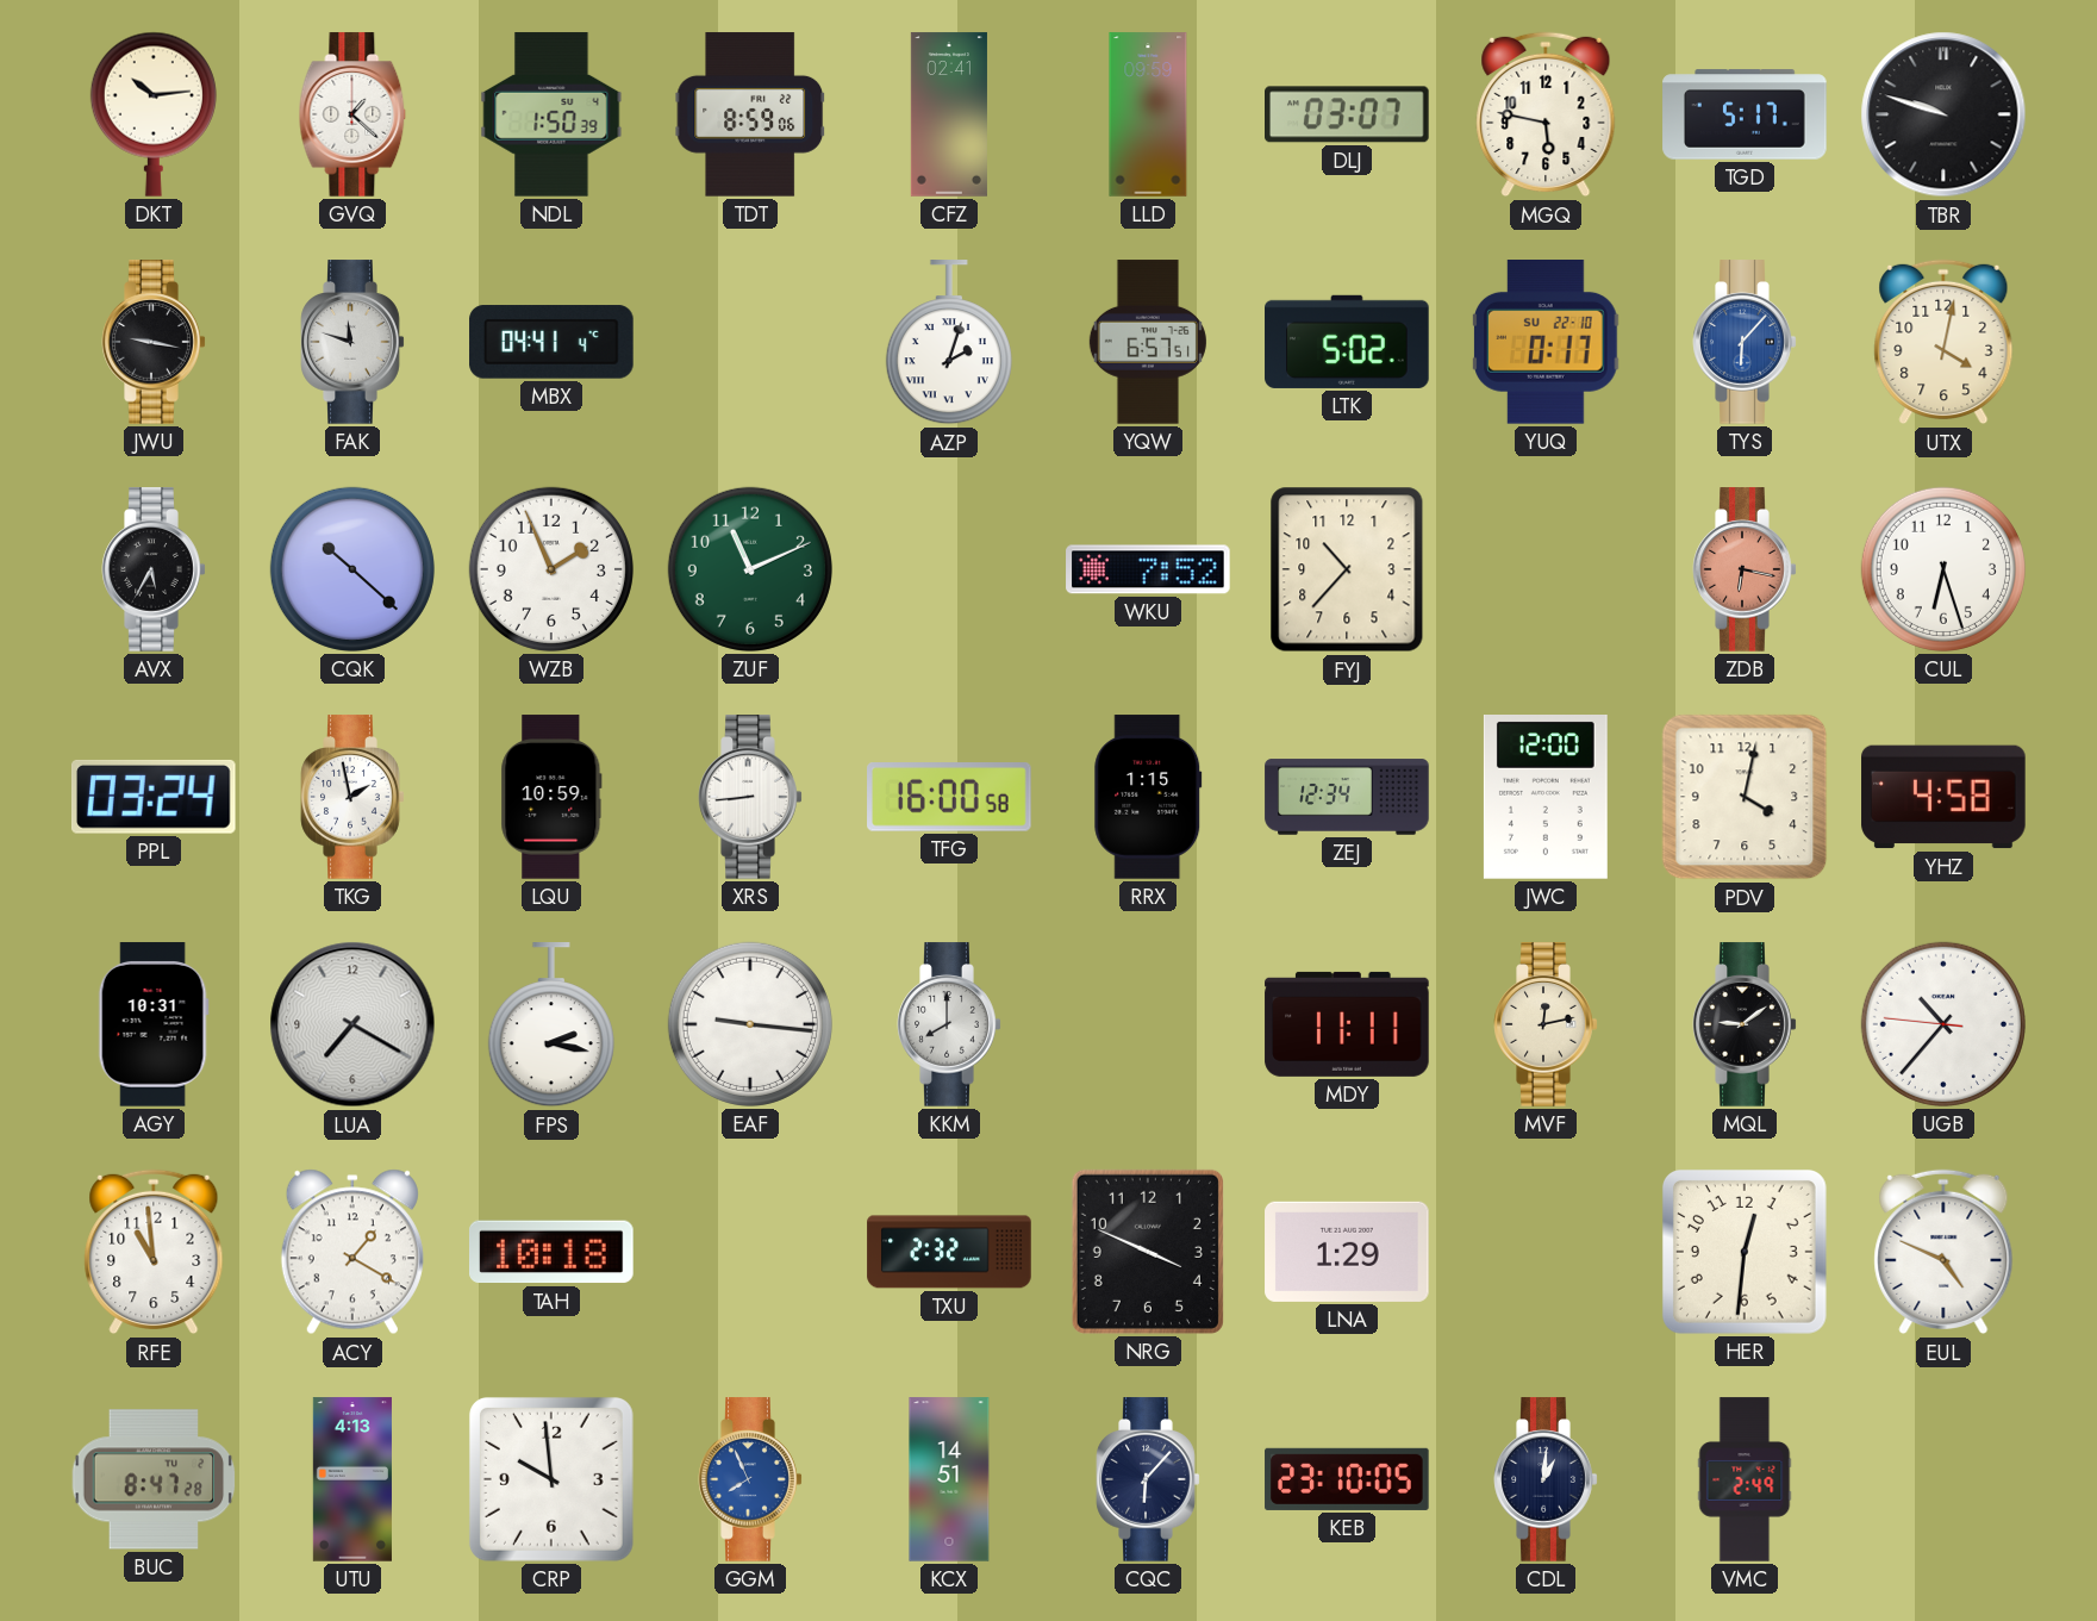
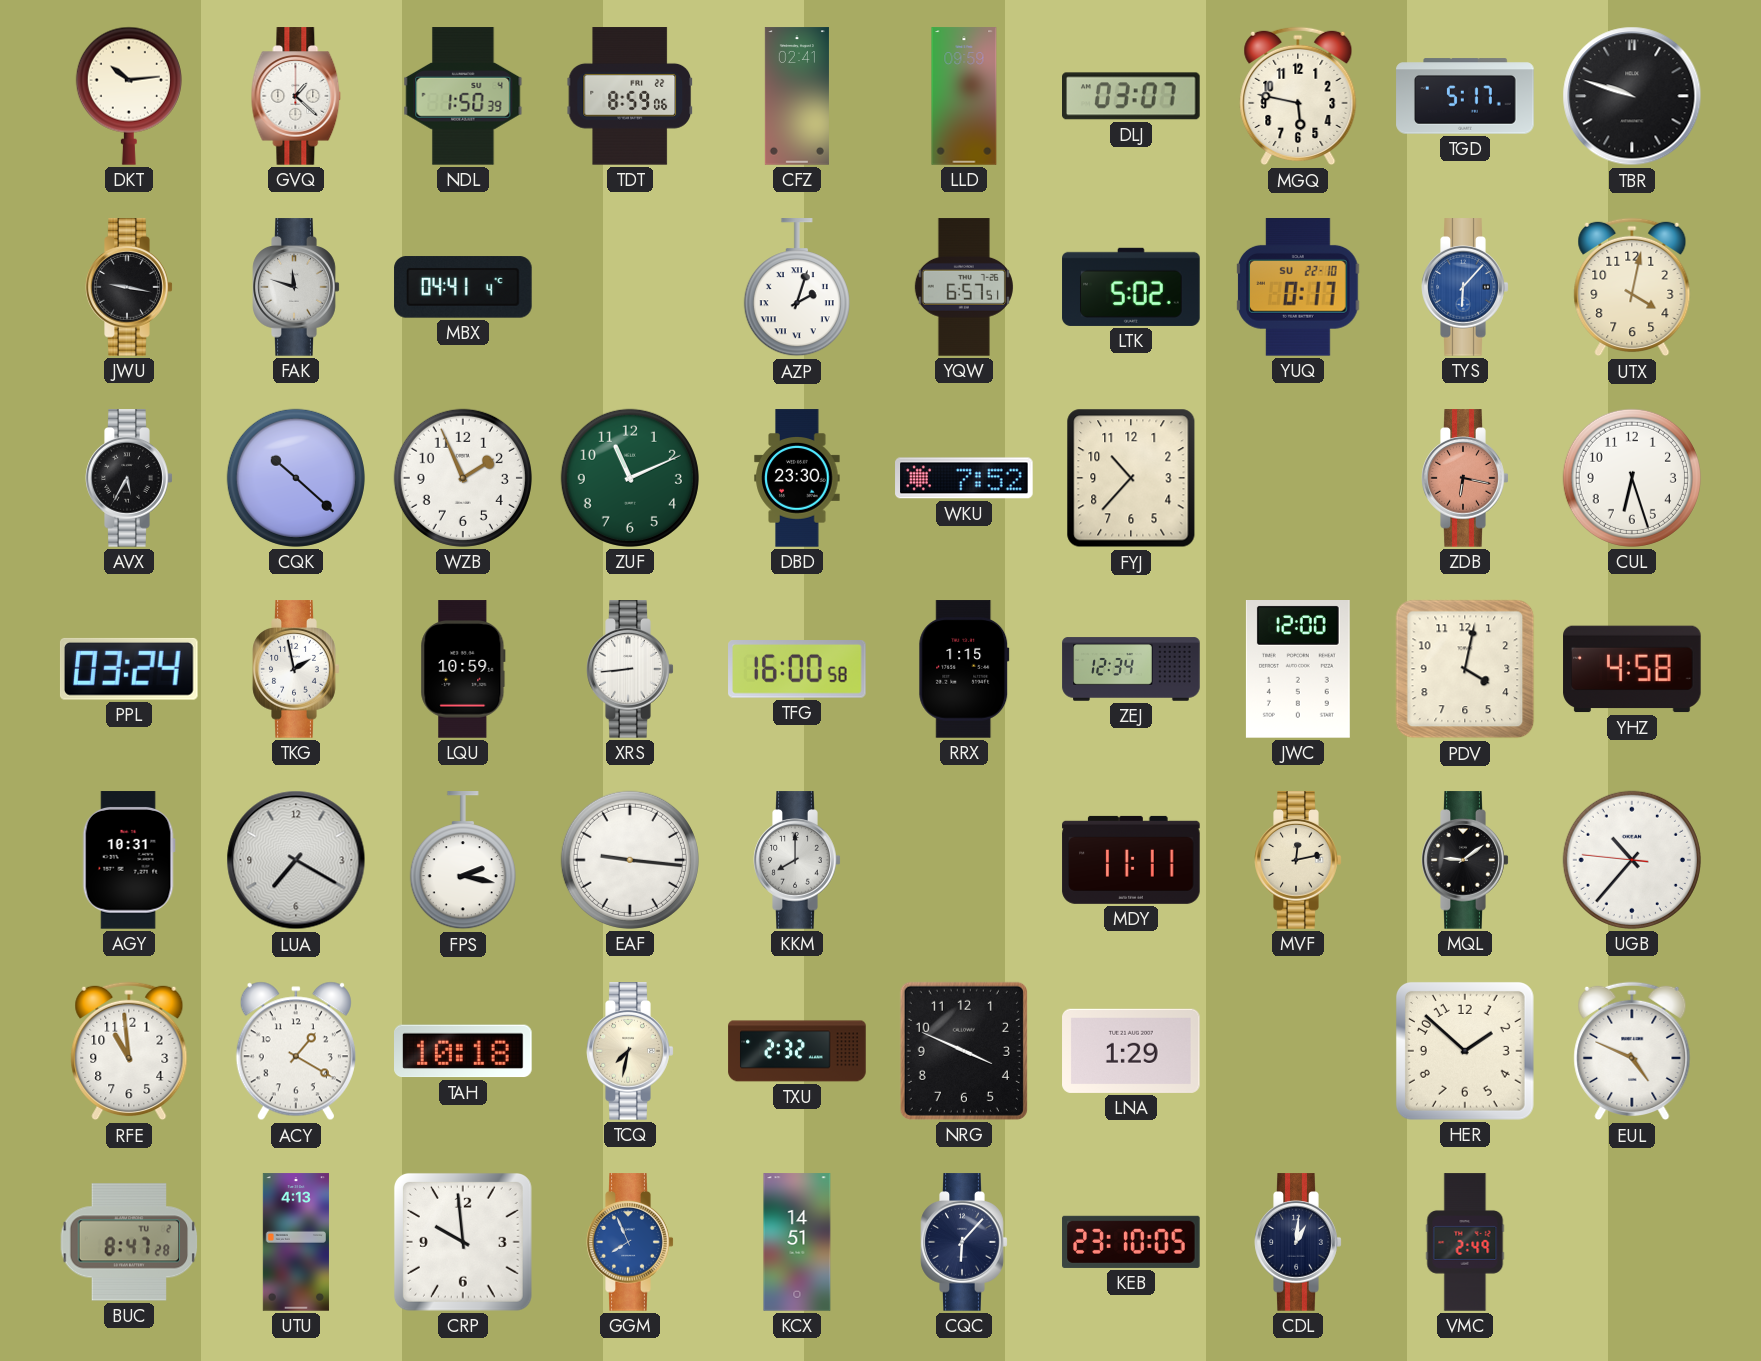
DBD: none -> 23:30
TCQ: none -> 7:32
HER: 12:31 -> 1:52
